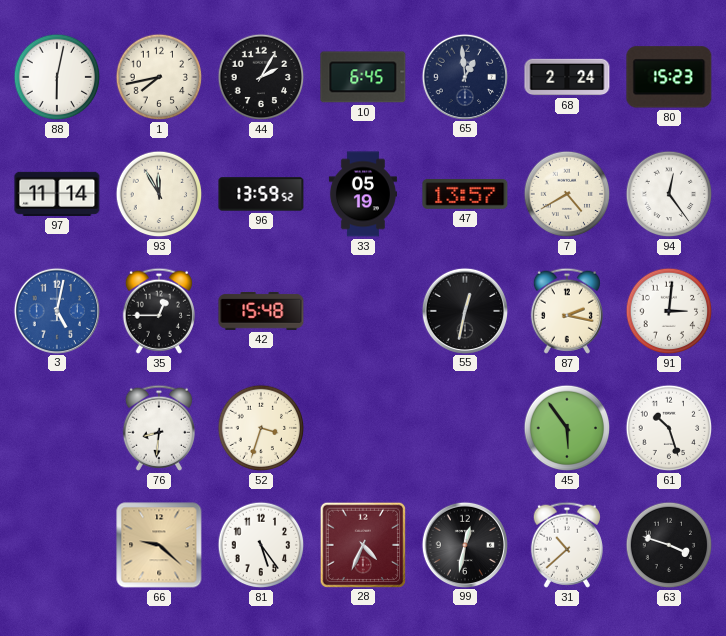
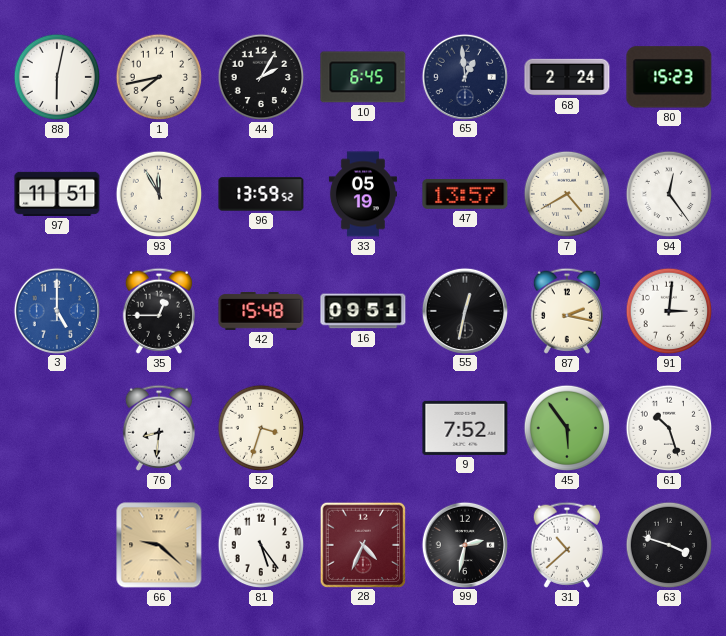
97: 11:14 -> 11:51
3: 5:02 -> 5:00
16: none -> 09:51
9: none -> 7:52
99: 12:32 -> 2:32
